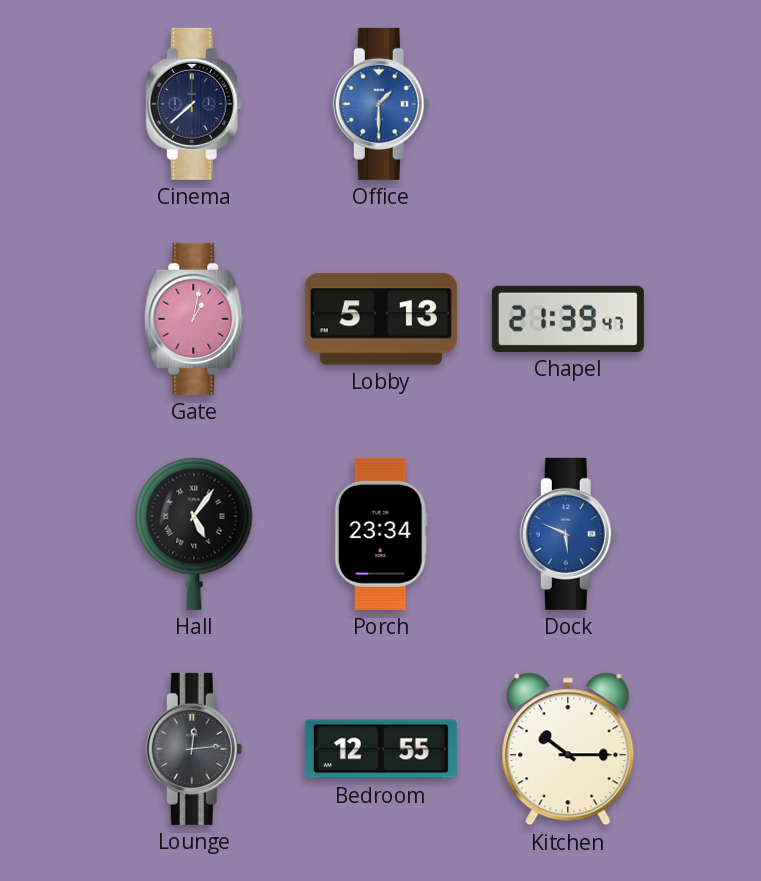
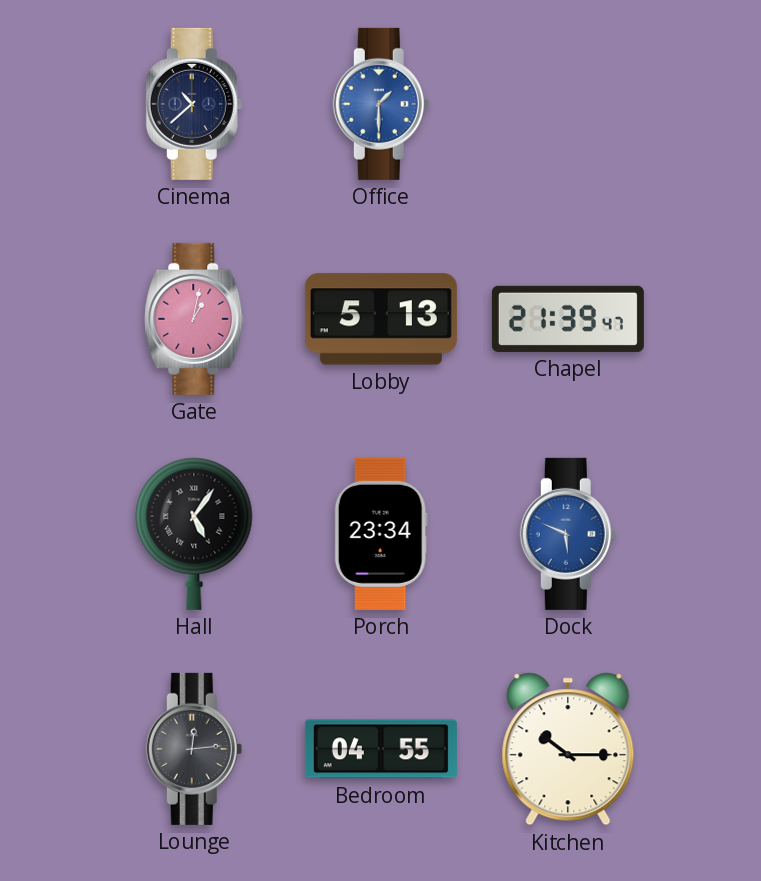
Cinema: 7:38 -> 10:38
Bedroom: 12:55 -> 04:55
